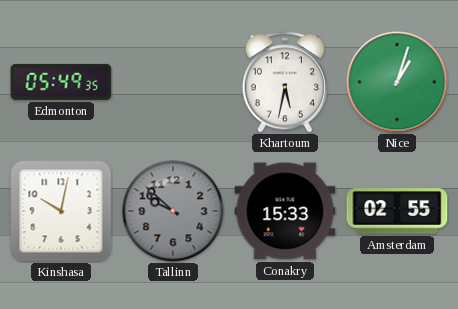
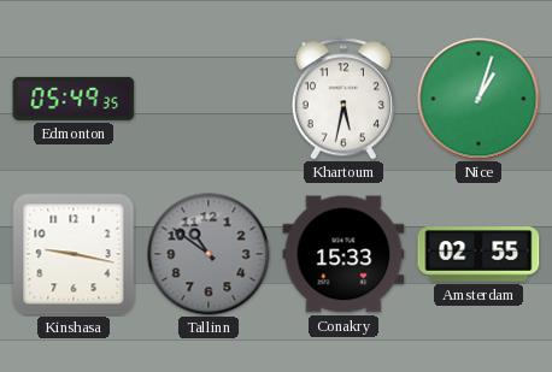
Kinshasa: 10:02 -> 9:17
Tallinn: 9:52 -> 10:51
